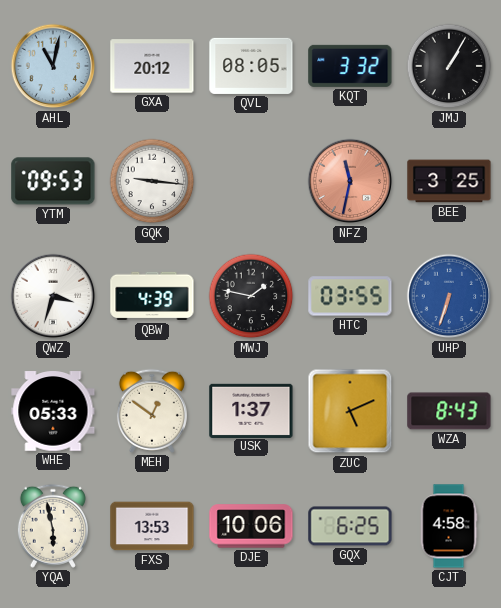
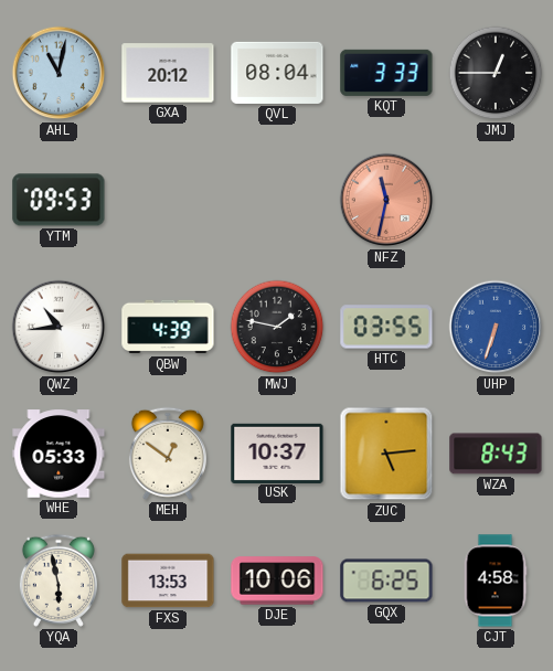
QVL: 08:05 -> 08:04
KQT: 3:32 -> 3:33
JMJ: 1:05 -> 12:45
GQK: 9:16 -> none
BEE: 3:25 -> none
QWZ: 3:33 -> 10:44
USK: 1:37 -> 10:37
ZUC: 5:11 -> 5:14
